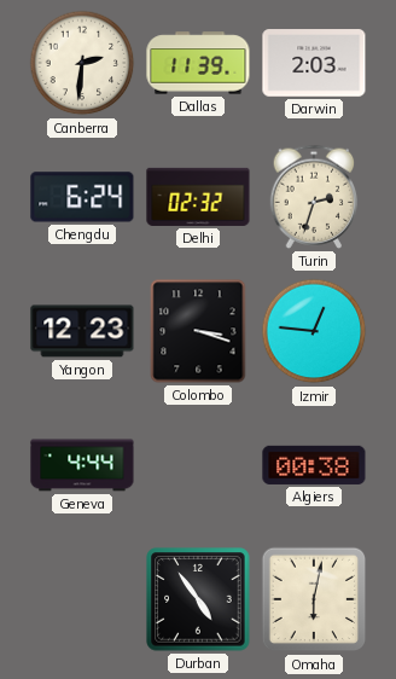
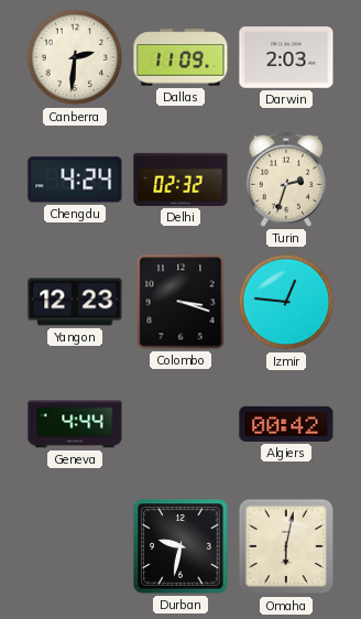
Dallas: 11:39 -> 11:09
Chengdu: 6:24 -> 4:24
Algiers: 00:38 -> 00:42
Durban: 4:54 -> 9:32
